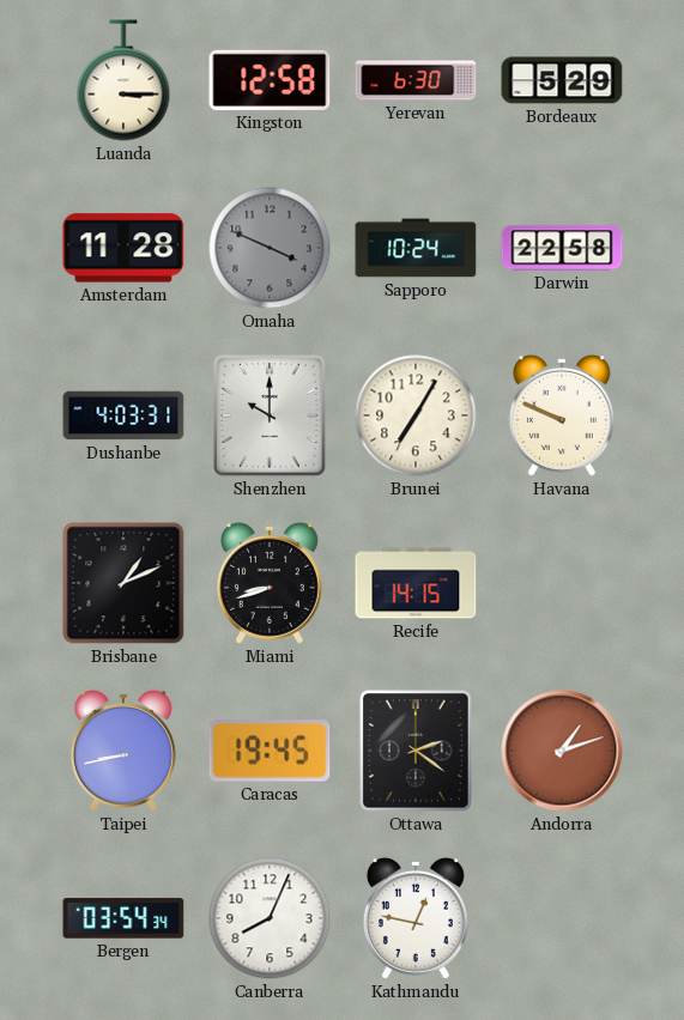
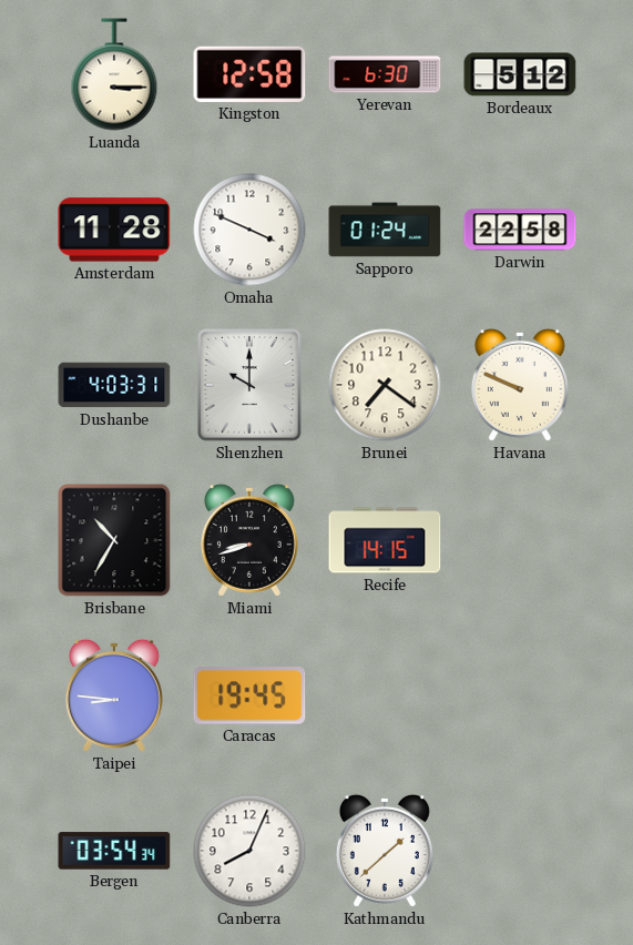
Bordeaux: 5:29 -> 5:12
Omaha dial: grey -> white
Sapporo: 10:24 -> 01:24
Brunei: 7:05 -> 7:21
Brisbane: 1:11 -> 10:35
Taipei: 8:43 -> 8:46
Ottawa: 2:21 -> none
Andorra: 1:12 -> none
Kathmandu: 12:47 -> 1:38
